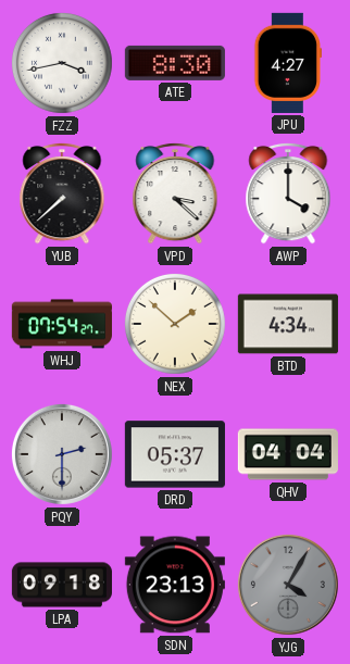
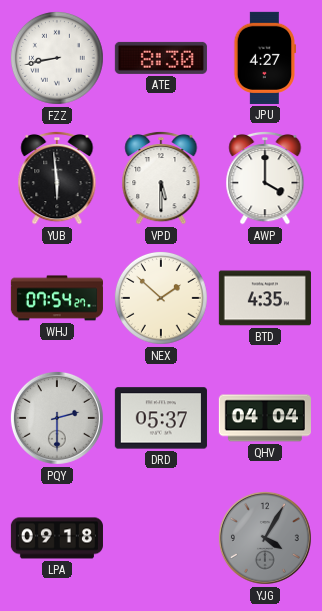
FZZ: 3:43 -> 8:43
YUB: 7:38 -> 5:59
VPD: 3:22 -> 5:30
BTD: 4:34 -> 4:35
SDN: 23:13 -> none
